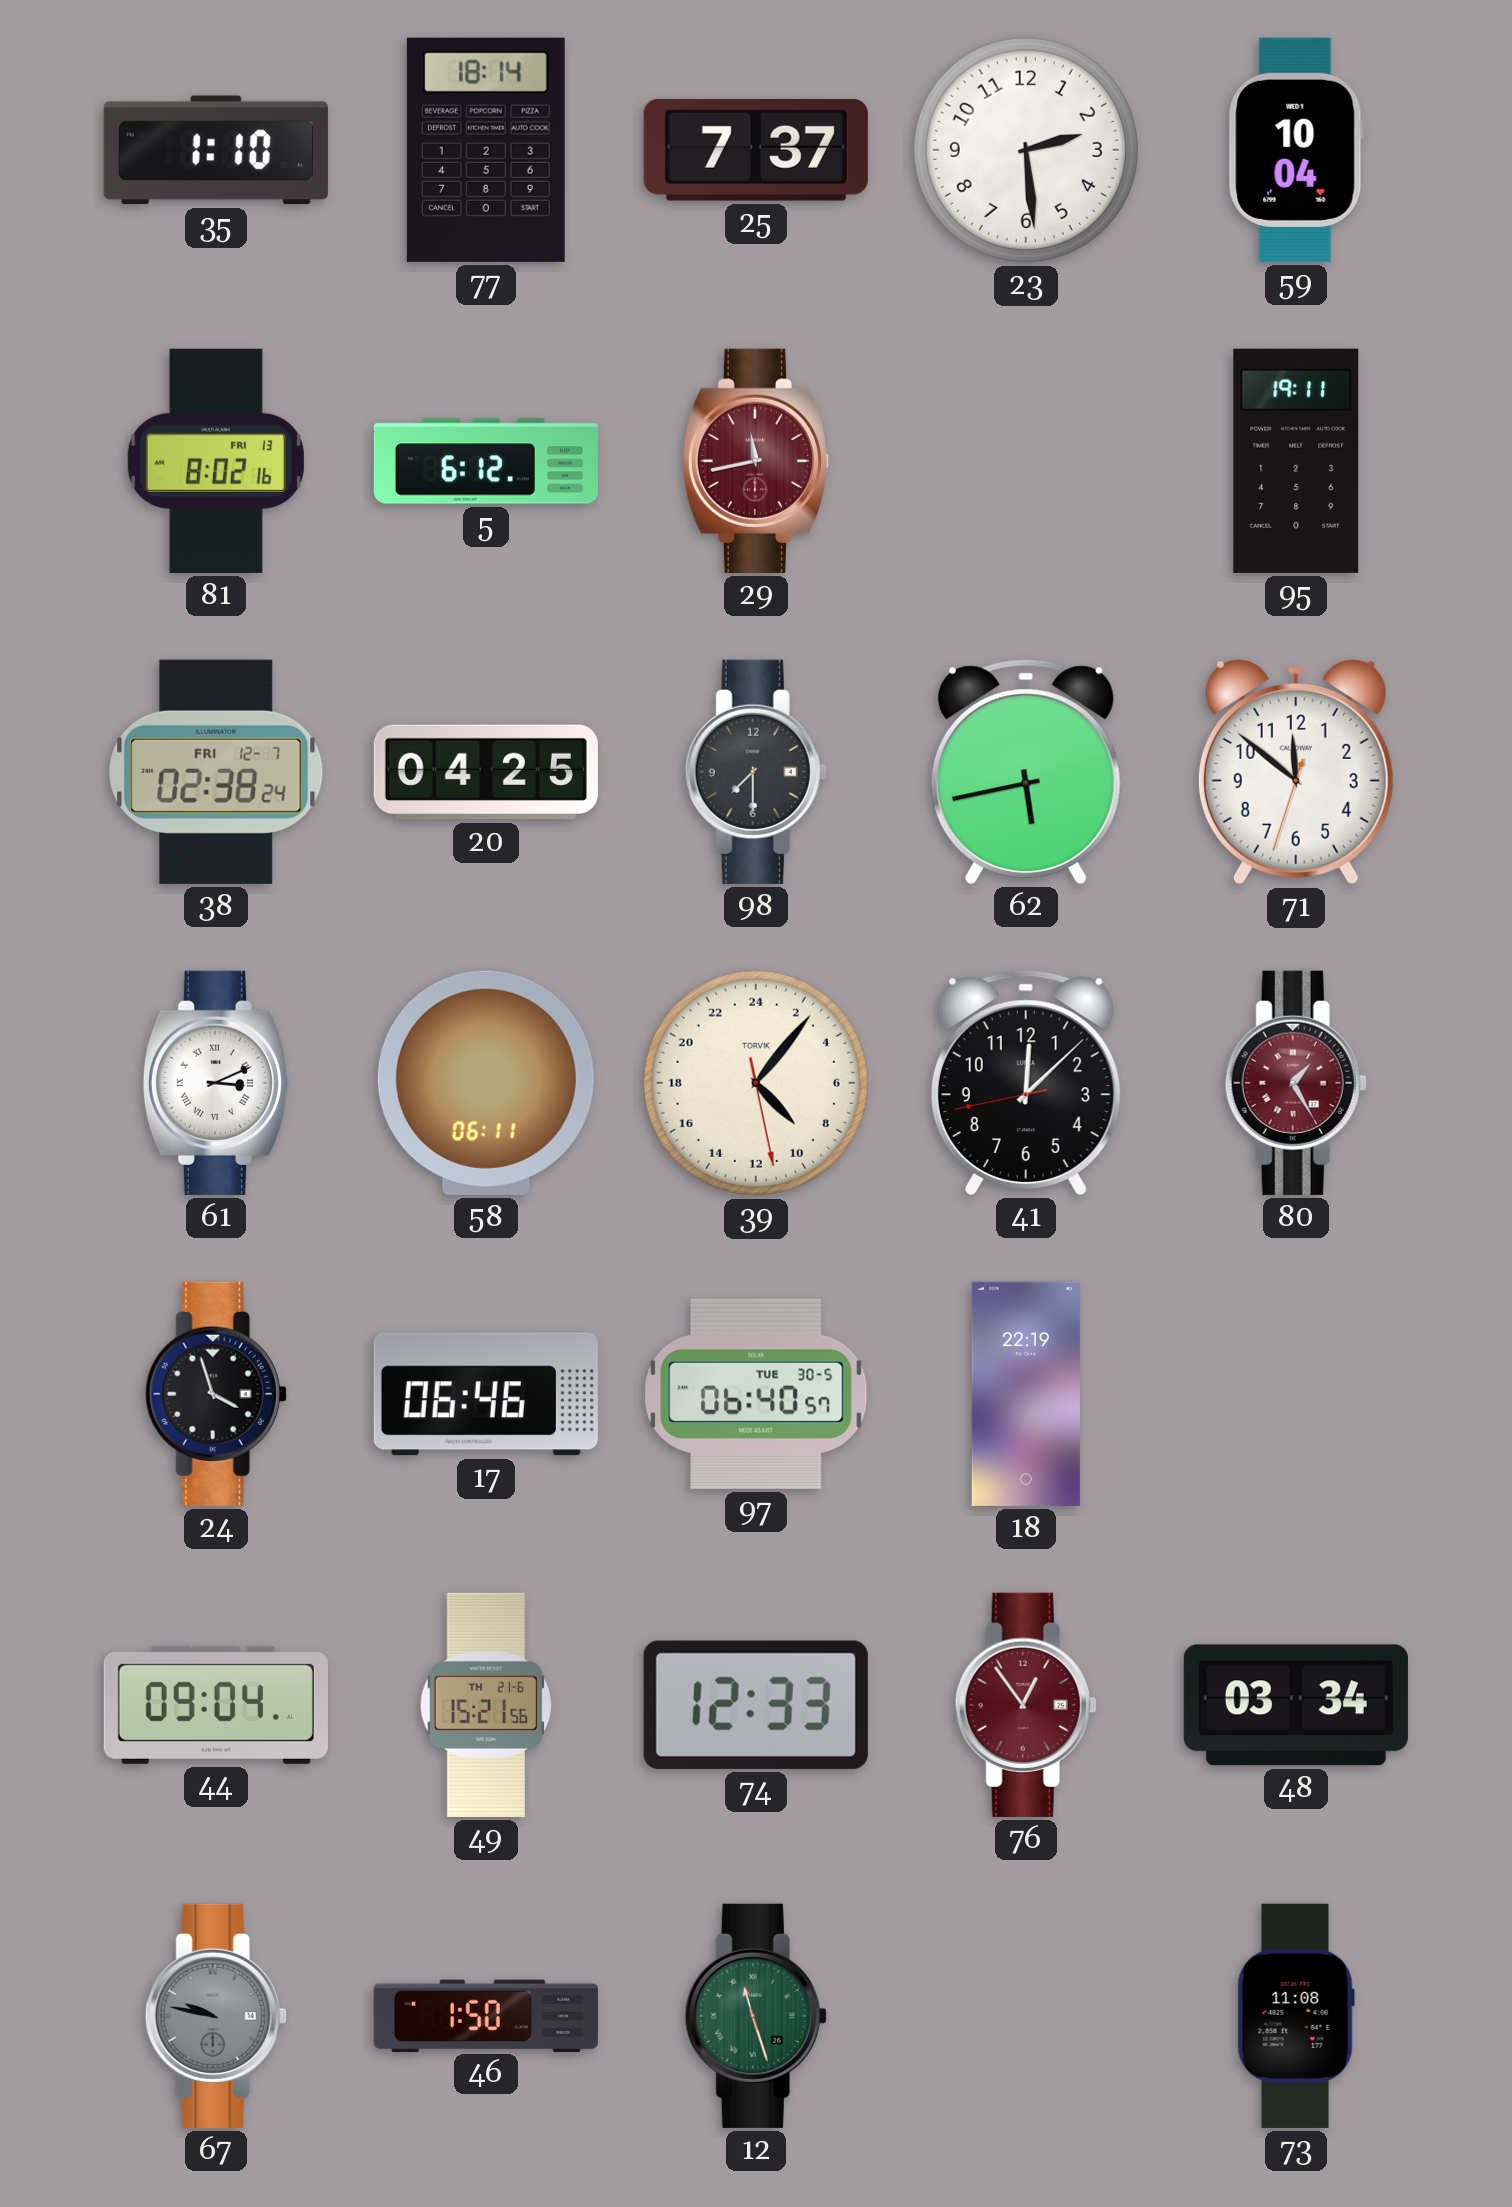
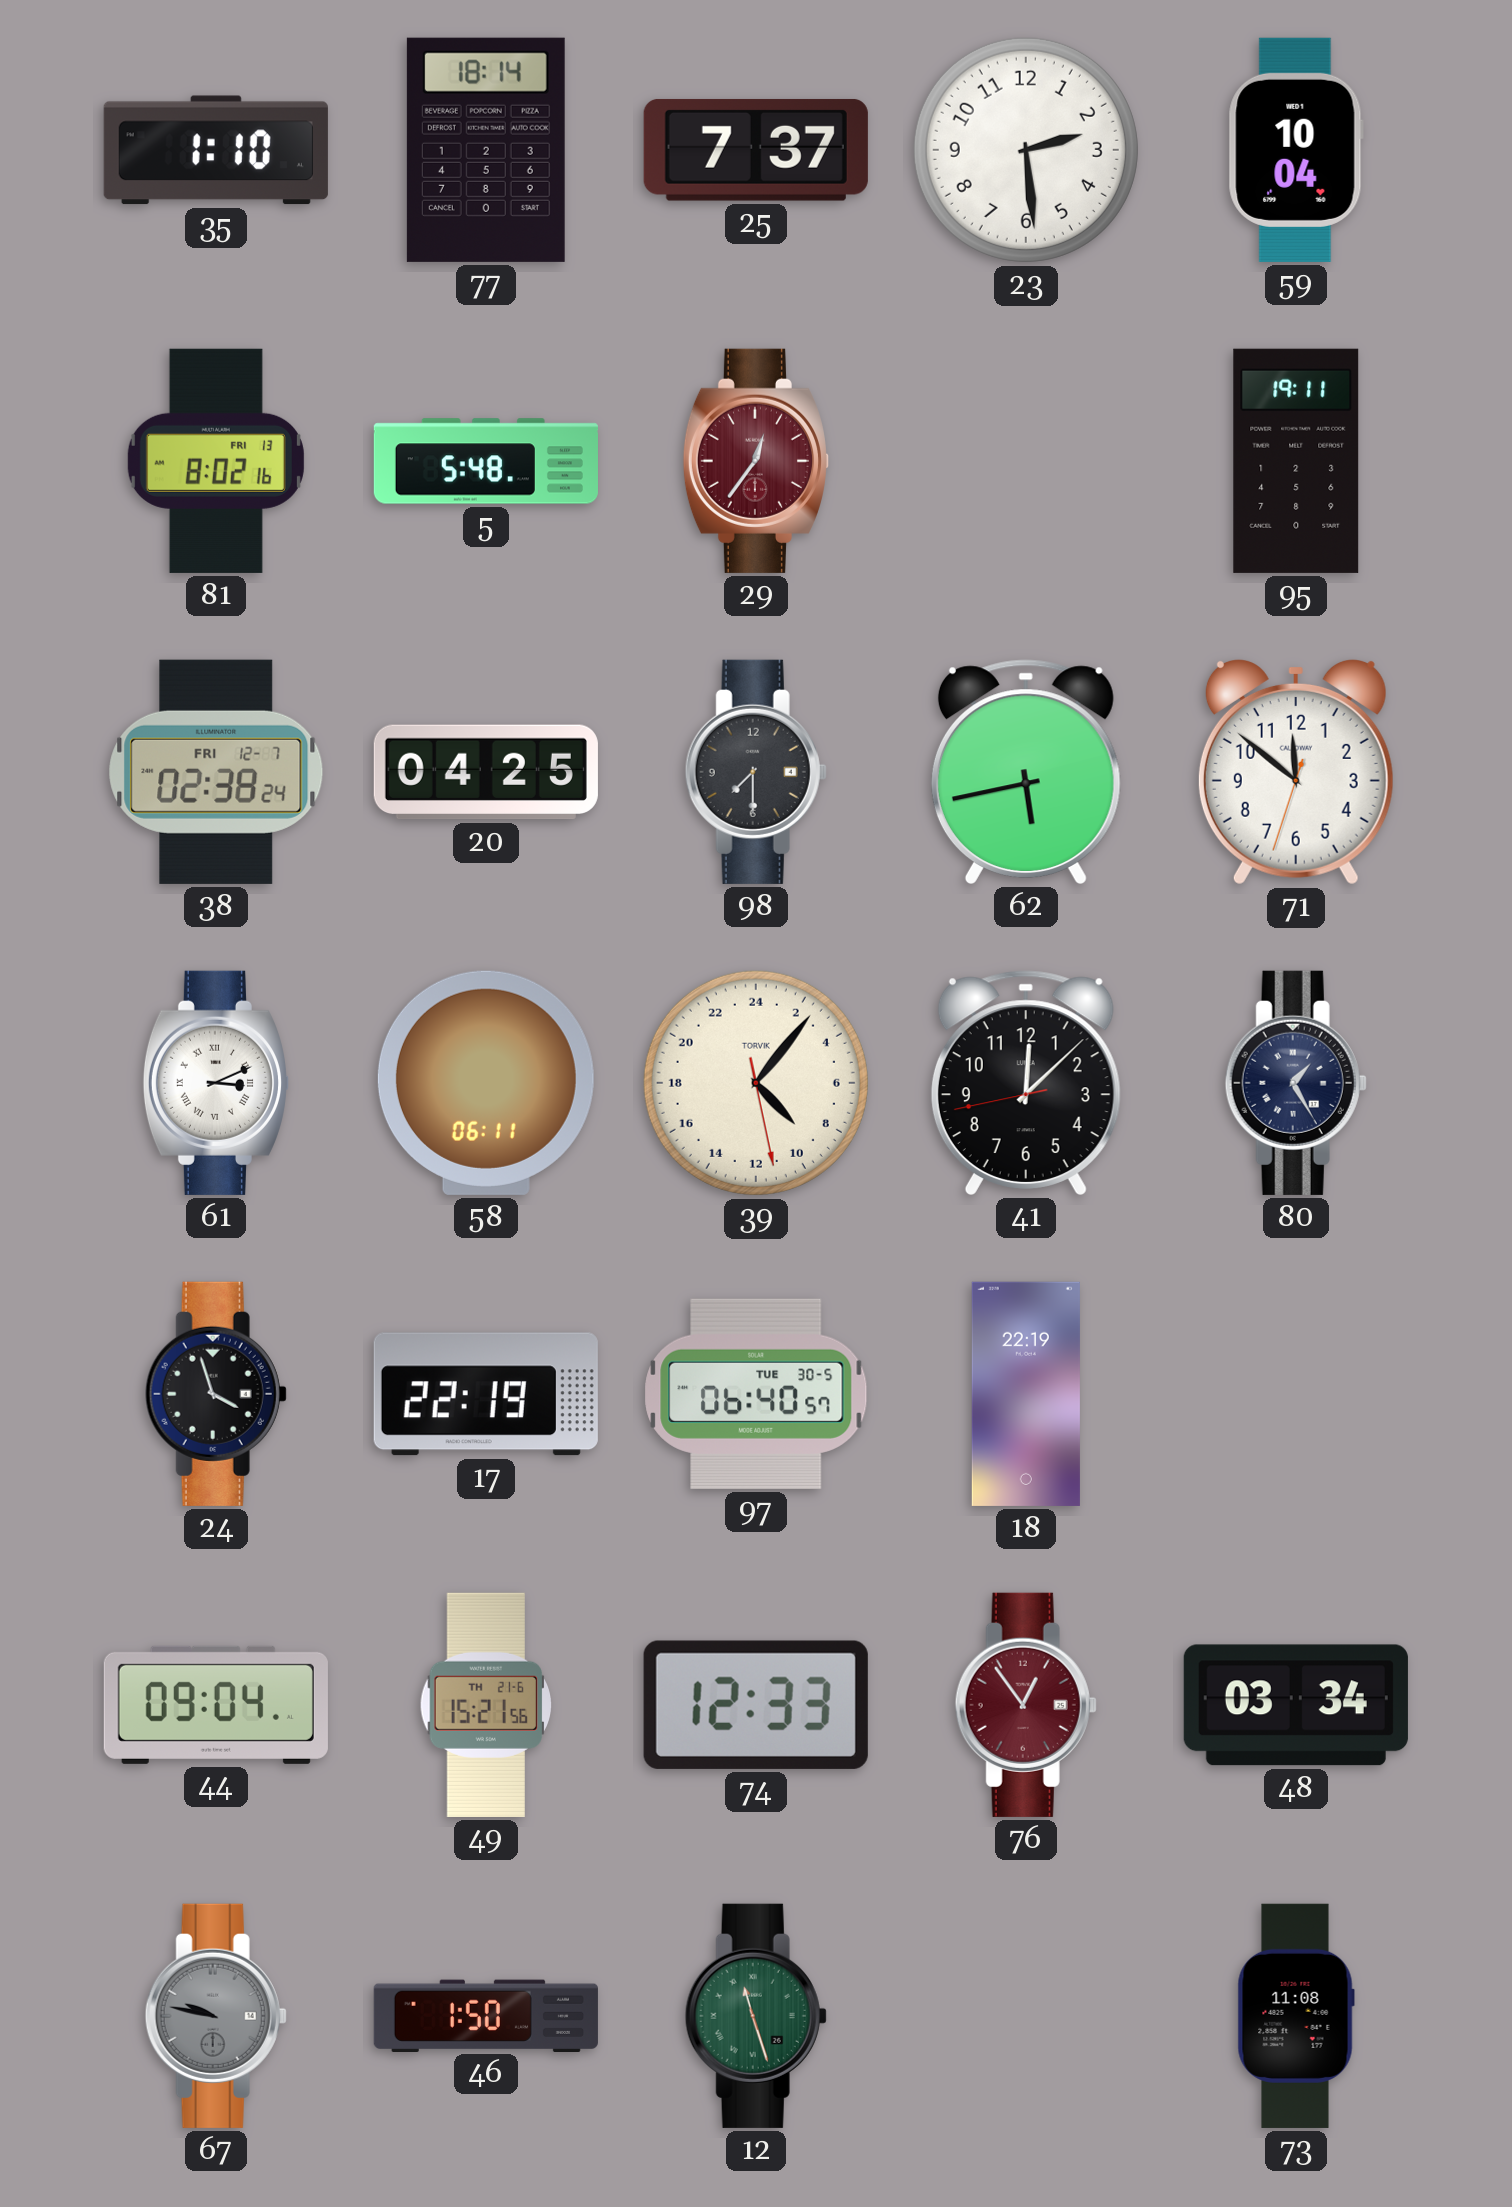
5: 6:12 -> 5:48
29: 11:43 -> 12:36
80 dial: burgundy -> navy
17: 06:46 -> 22:19
